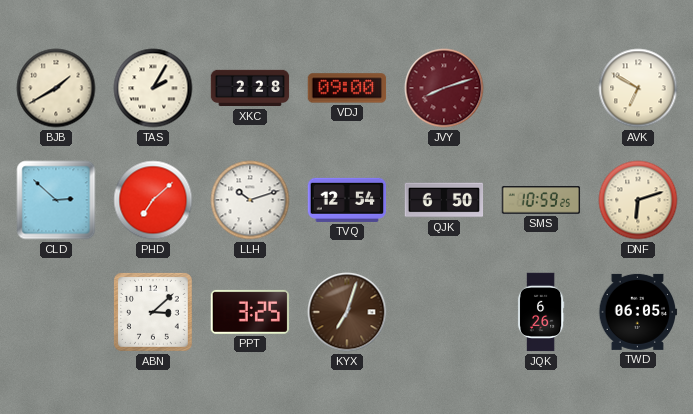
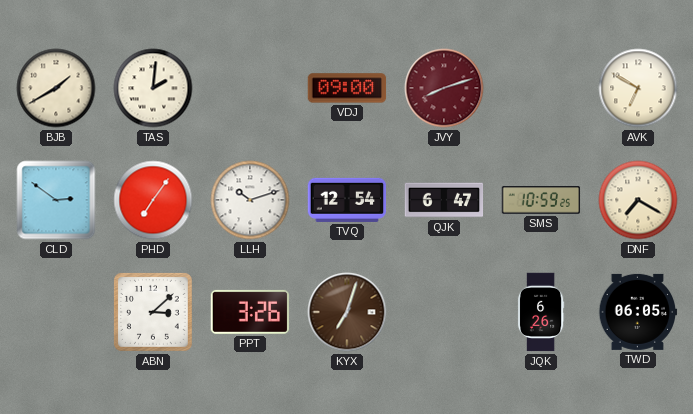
TAS: 2:05 -> 2:01
XKC: 2:28 -> none
CLD: 2:52 -> 2:51
PHD: 7:08 -> 7:06
QJK: 6:50 -> 6:47
DNF: 6:12 -> 7:20
PPT: 3:25 -> 3:26
